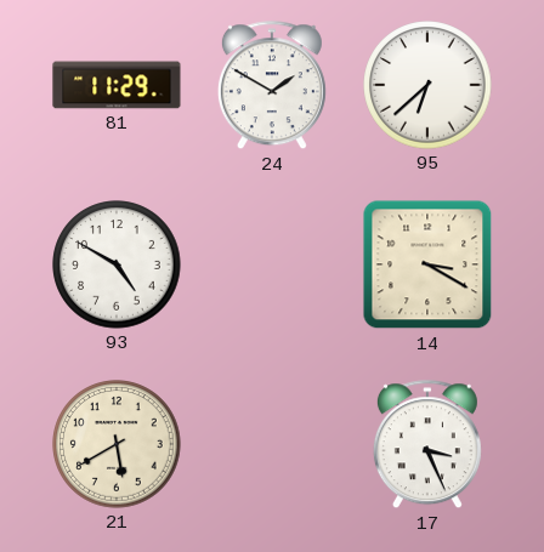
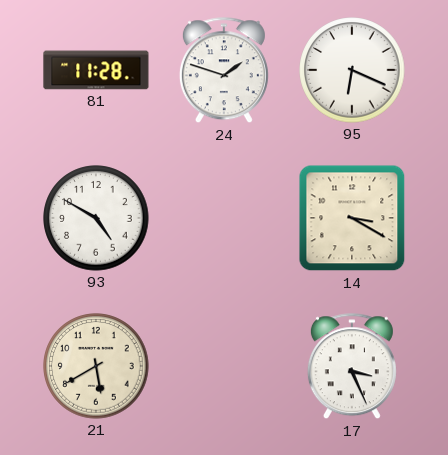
81: 11:29 -> 11:28
24: 1:50 -> 1:48
95: 6:38 -> 6:19
